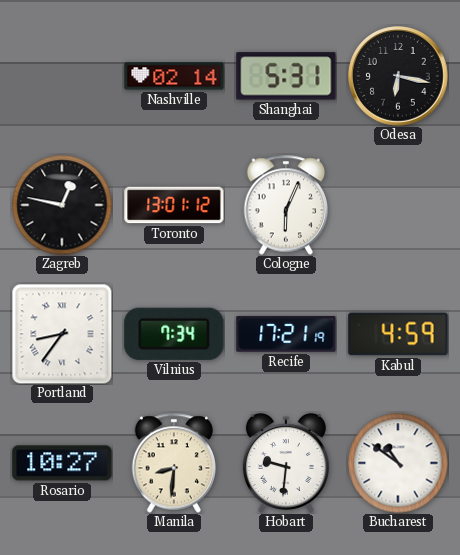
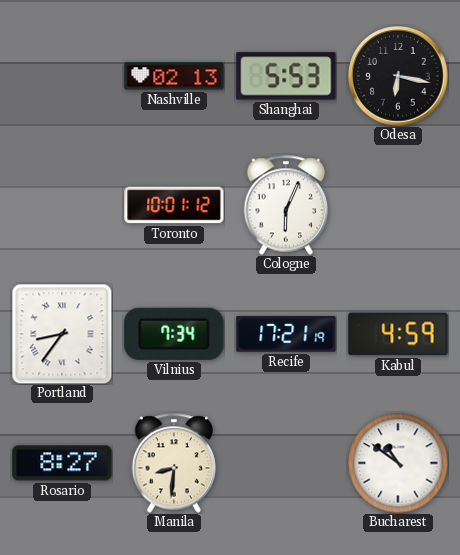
Nashville: 02:14 -> 02:13
Shanghai: 5:31 -> 5:53
Zagreb: 12:47 -> none
Toronto: 13:01 -> 10:01
Rosario: 10:27 -> 8:27
Hobart: 9:31 -> none
